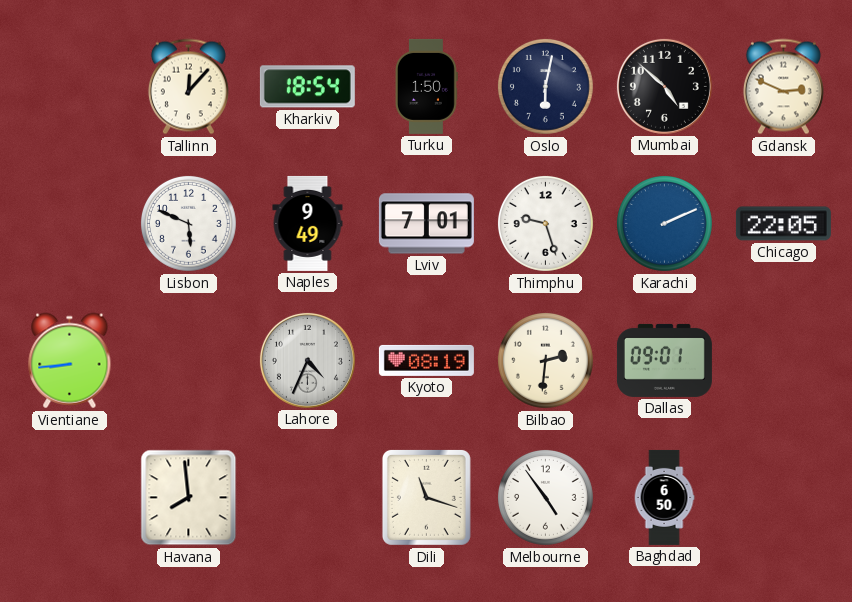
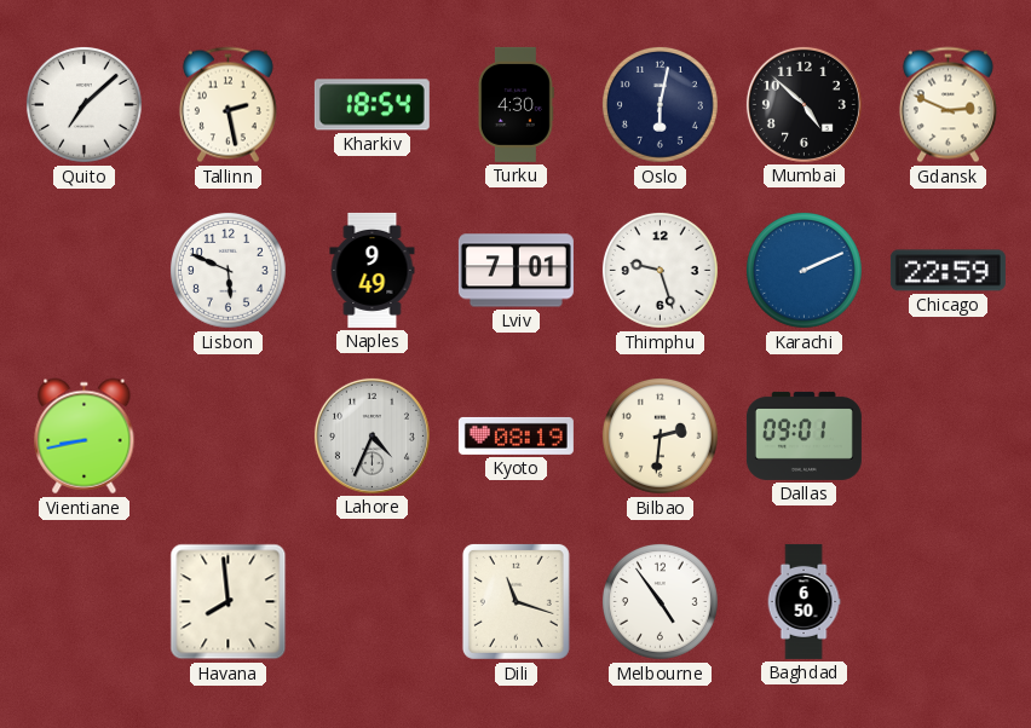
Quito: none -> 7:08
Tallinn: 12:07 -> 2:28
Turku: 1:50 -> 4:30
Chicago: 22:05 -> 22:59
Vientiane: 8:44 -> 8:43
